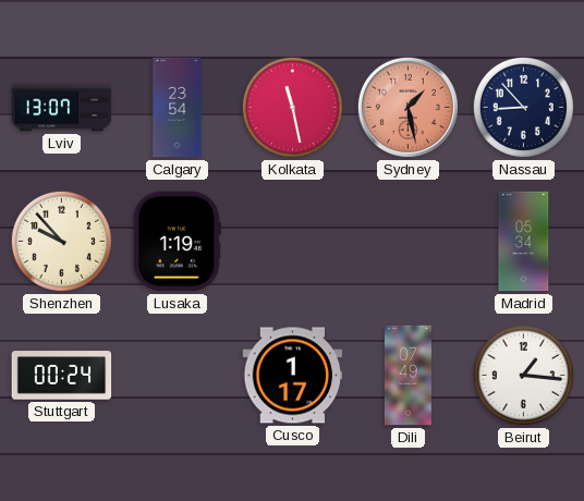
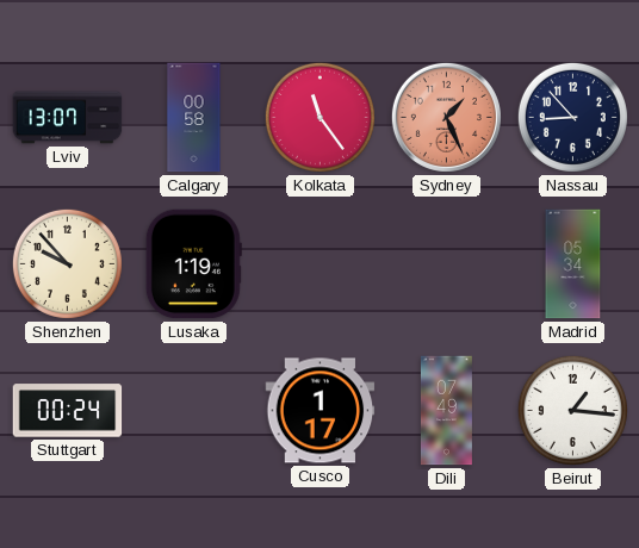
Calgary: 23:54 -> 00:58
Kolkata: 11:28 -> 11:24
Sydney: 1:28 -> 1:26
